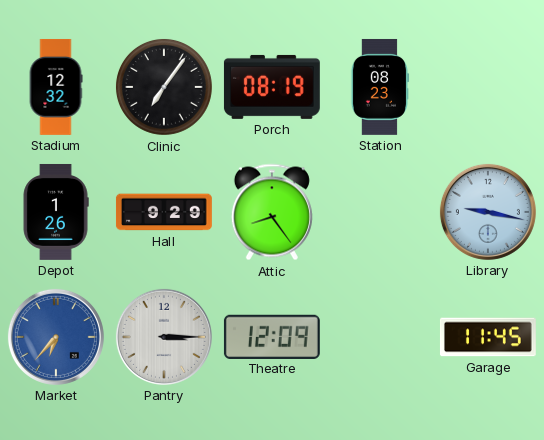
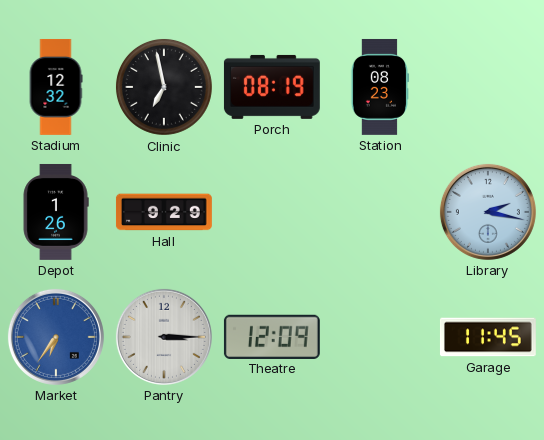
Clinic: 7:06 -> 6:58
Attic: 8:24 -> none
Library: 9:17 -> 2:17
Market: 6:37 -> 6:36
